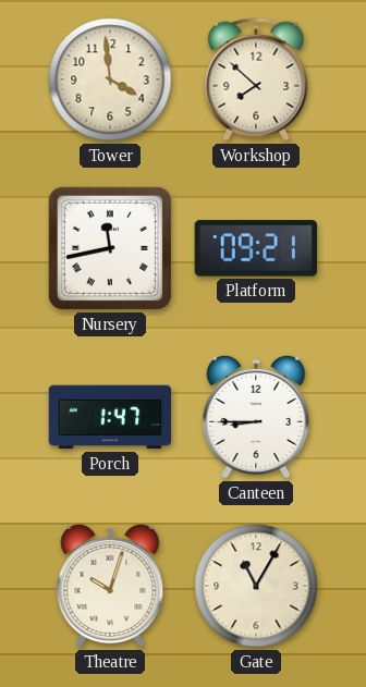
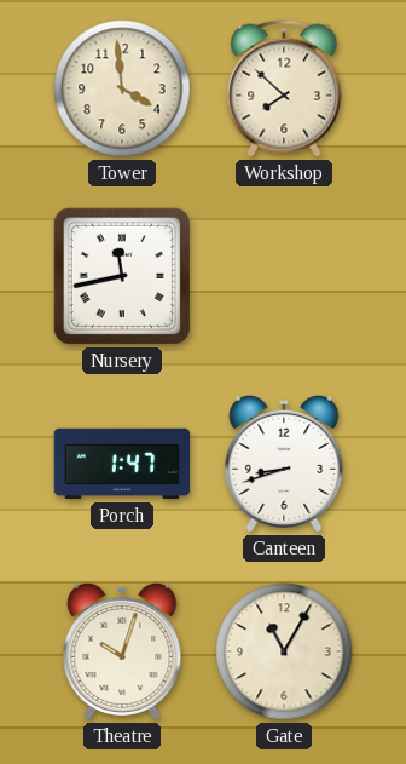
Platform: 09:21 -> none
Canteen: 8:45 -> 8:42
